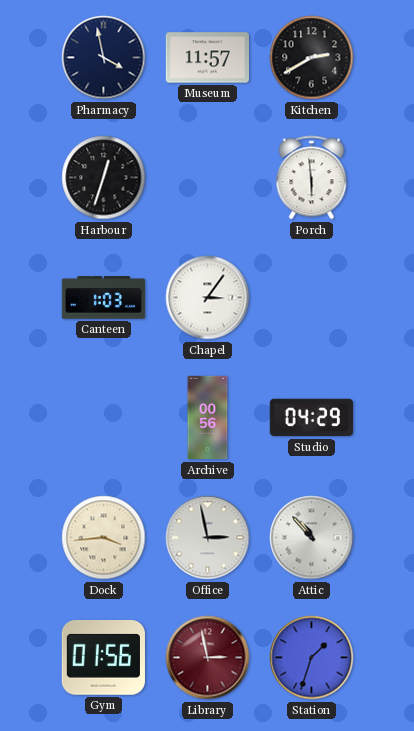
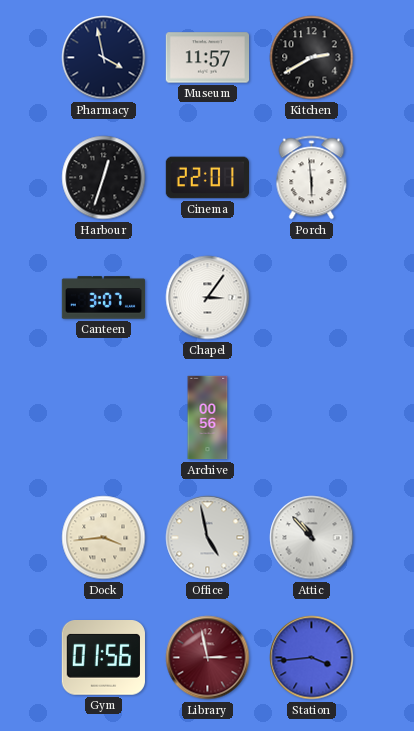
Cinema: none -> 22:01
Canteen: 1:03 -> 3:07
Studio: 04:29 -> none
Office: 2:58 -> 4:58
Station: 1:33 -> 3:44
